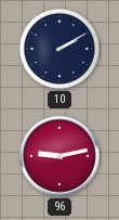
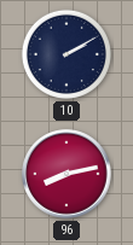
96: 9:13 -> 8:13
